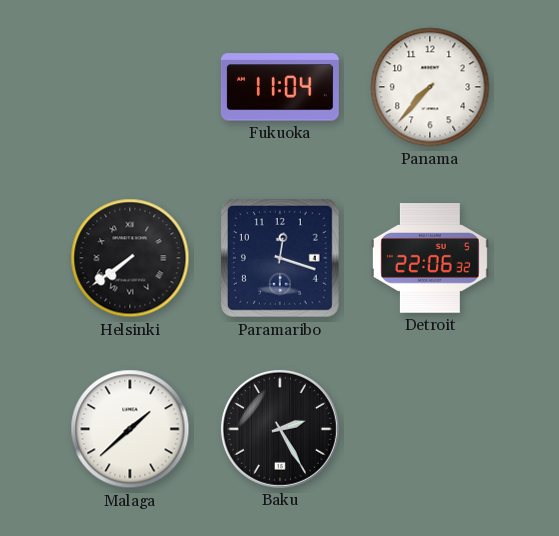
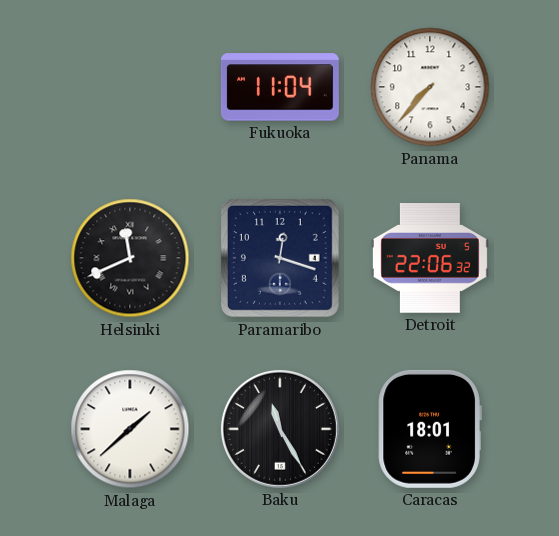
Helsinki: 7:39 -> 11:41
Baku: 2:25 -> 11:25
Caracas: none -> 18:01
